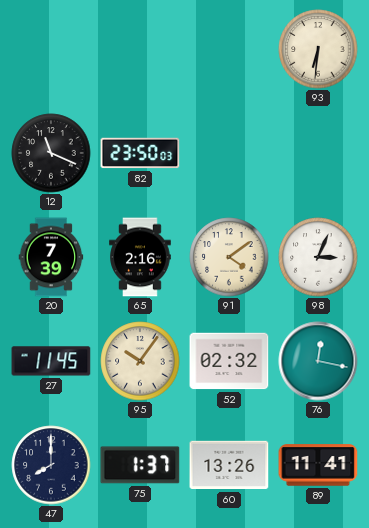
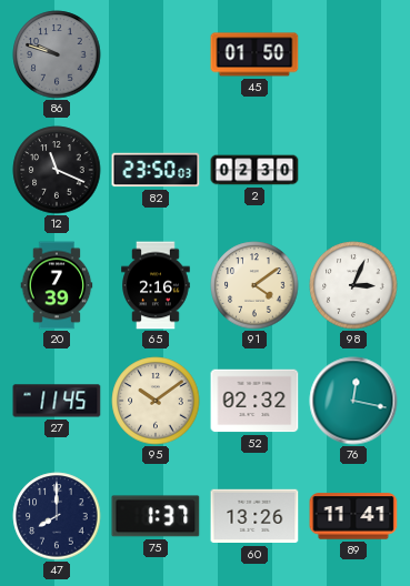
86: none -> 9:48
45: none -> 01:50
93: 6:31 -> none
2: none -> 02:30
95: 10:06 -> 10:09
